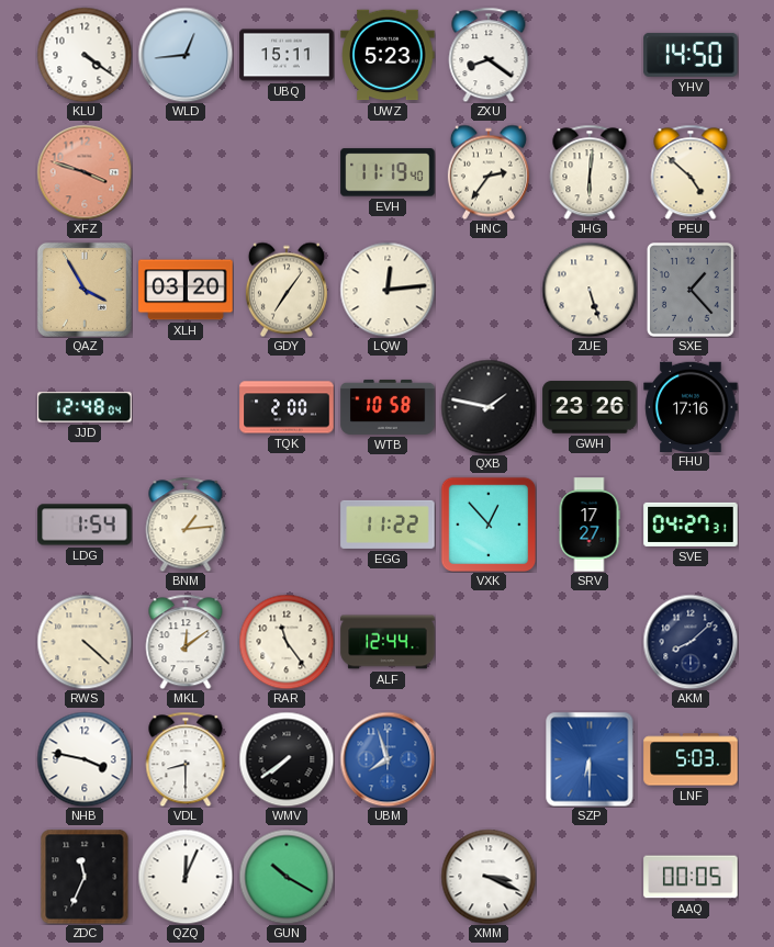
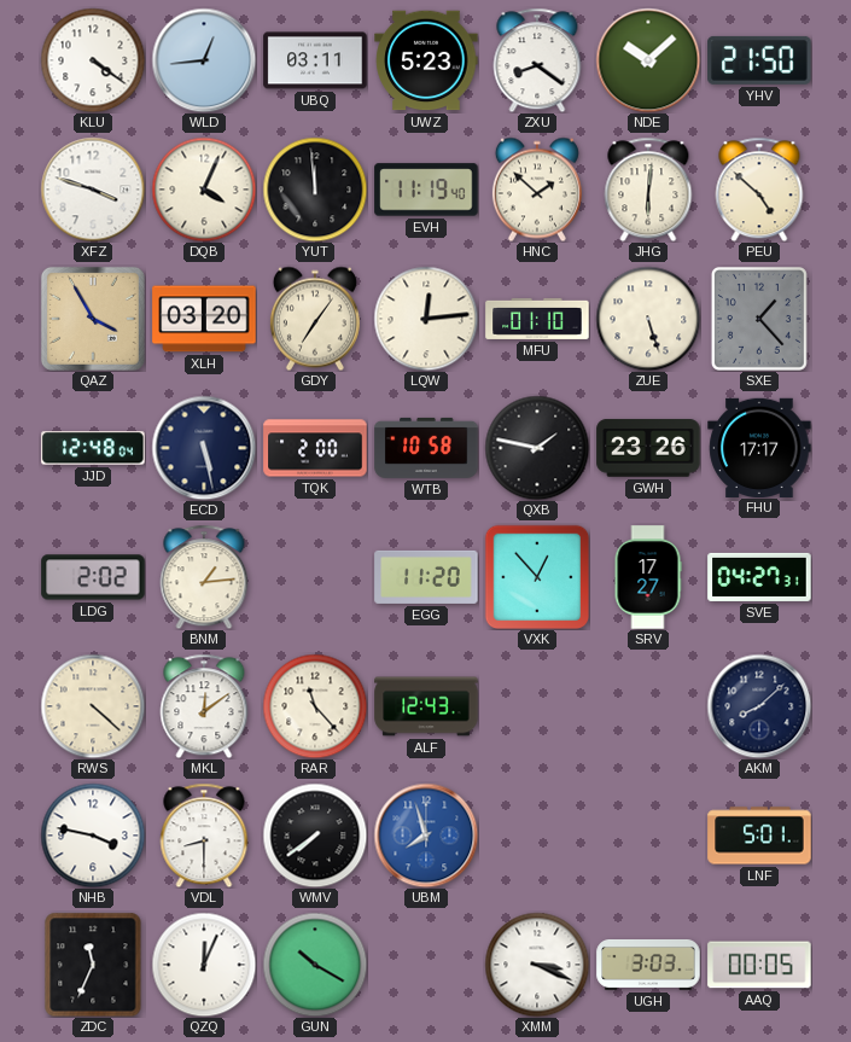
UBQ: 15:11 -> 03:11
NDE: none -> 10:08
YHV: 14:50 -> 21:50
XFZ dial: salmon -> white
DQB: none -> 4:04
YUT: none -> 11:59
HNC: 2:36 -> 1:52
MFU: none -> 01:10
ECD: none -> 5:28
FHU: 17:16 -> 17:17
LDG: 1:54 -> 2:02
EGG: 11:22 -> 11:20
RAR: 11:24 -> 11:23
ALF: 12:44 -> 12:43
SZP: 6:30 -> none
LNF: 5:03 -> 5:01
UGH: none -> 3:03
